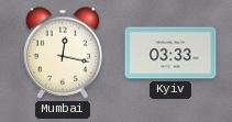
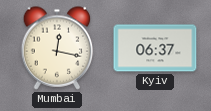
Kyiv: 03:33 -> 06:37
